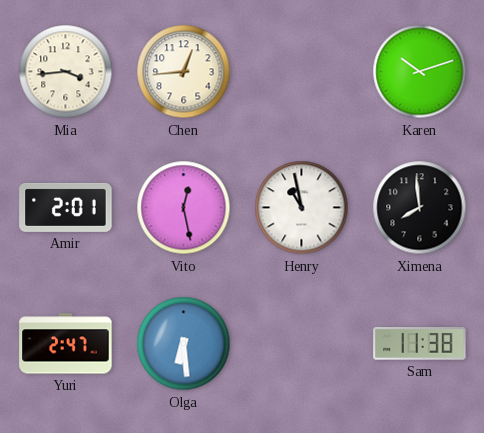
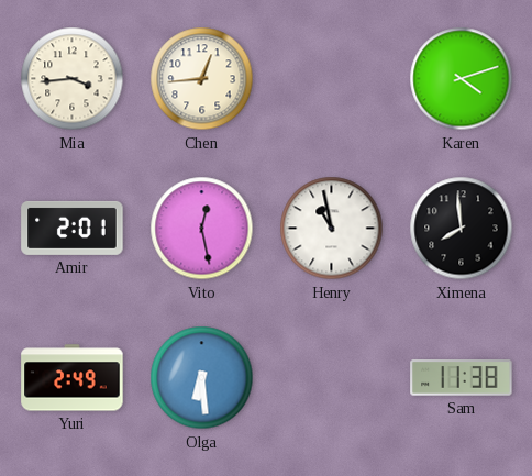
Karen: 10:12 -> 4:12
Yuri: 2:47 -> 2:49
